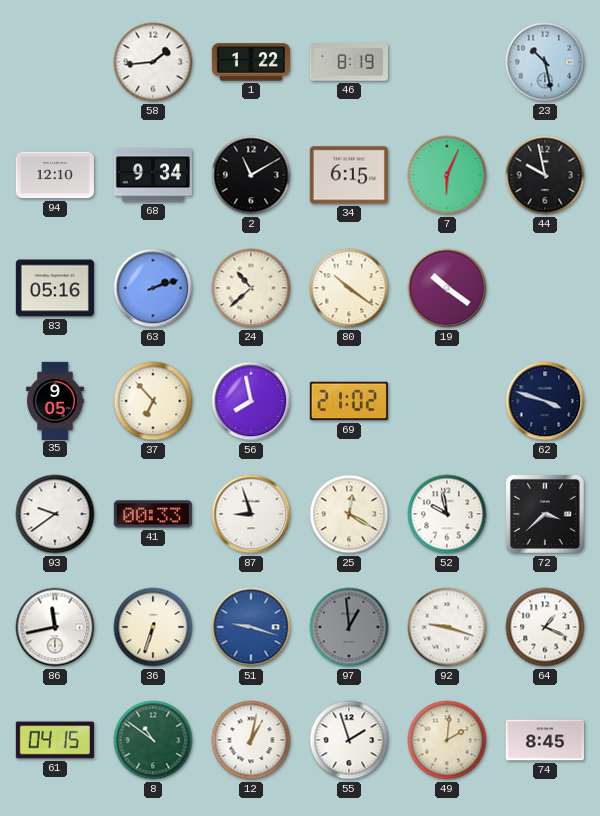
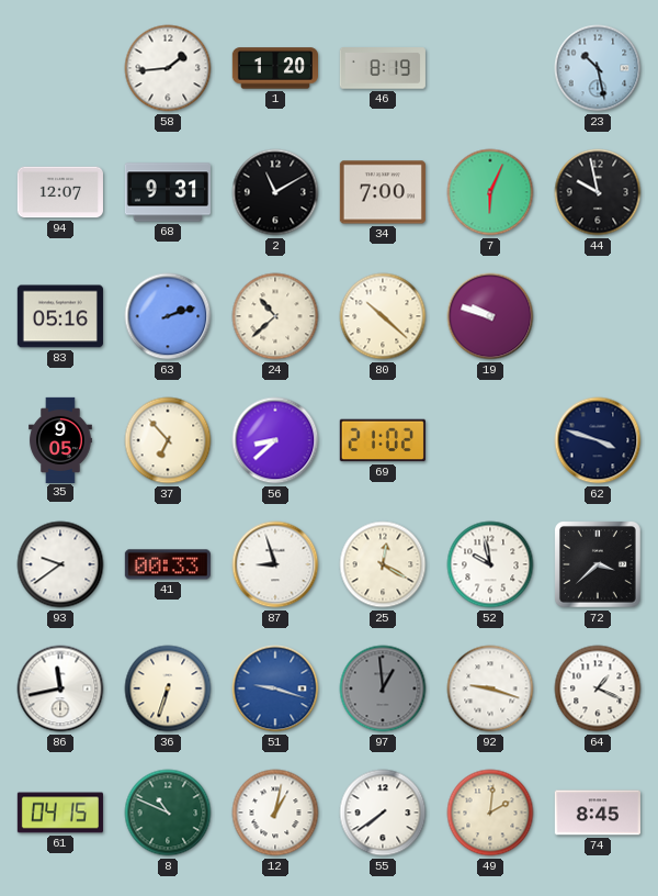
1: 1:22 -> 1:20
94: 12:10 -> 12:07
68: 9:34 -> 9:31
34: 6:15 -> 7:00
80: 10:21 -> 10:22
19: 10:21 -> 9:48
56: 7:58 -> 8:38
8: 10:51 -> 10:49
55: 1:57 -> 7:39
